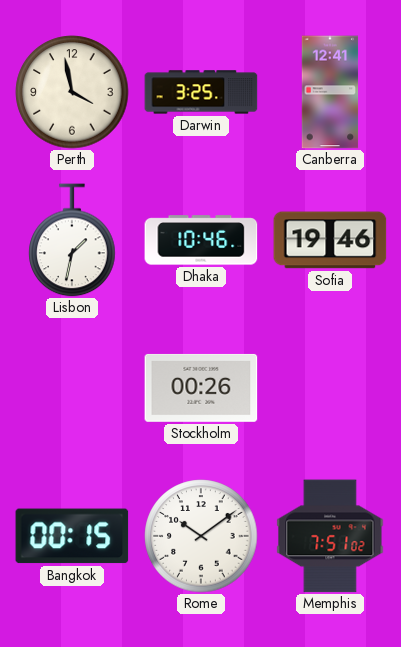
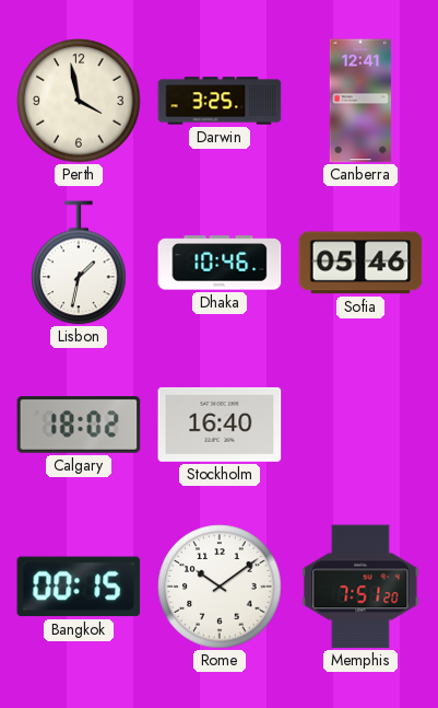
Sofia: 19:46 -> 05:46
Calgary: none -> 18:02
Stockholm: 00:26 -> 16:40
Memphis: 7:51:02 -> 7:51:20
